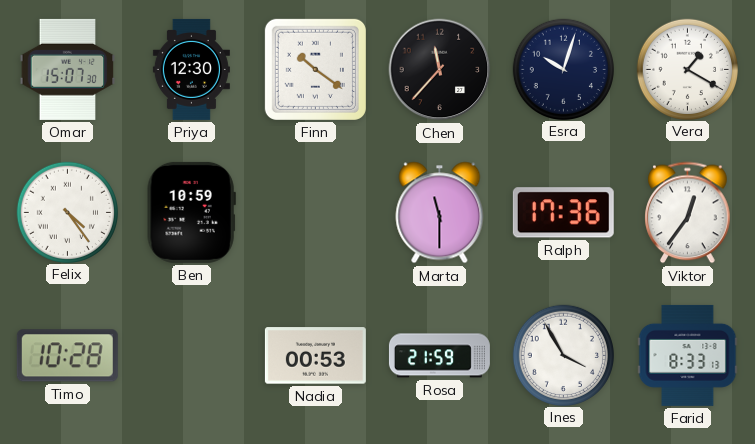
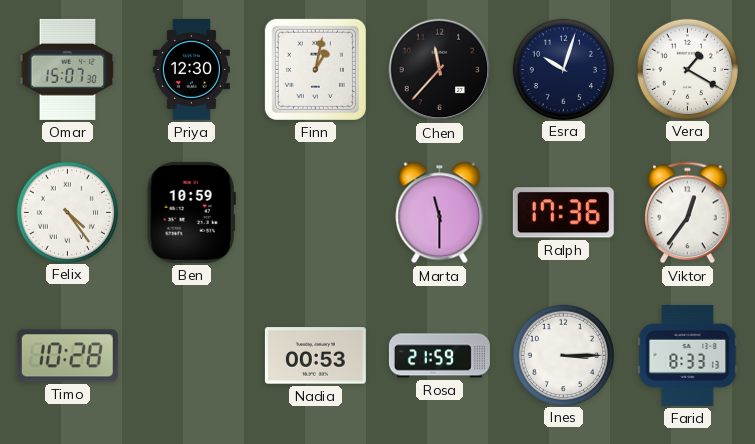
Finn: 10:21 -> 1:02
Ines: 3:55 -> 3:15
